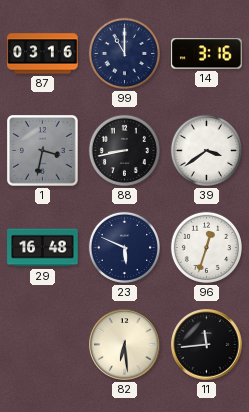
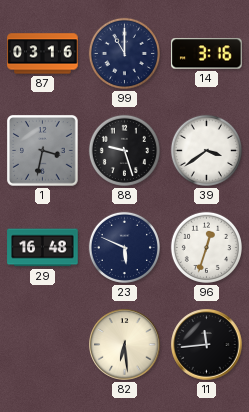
88: 8:43 -> 9:27
